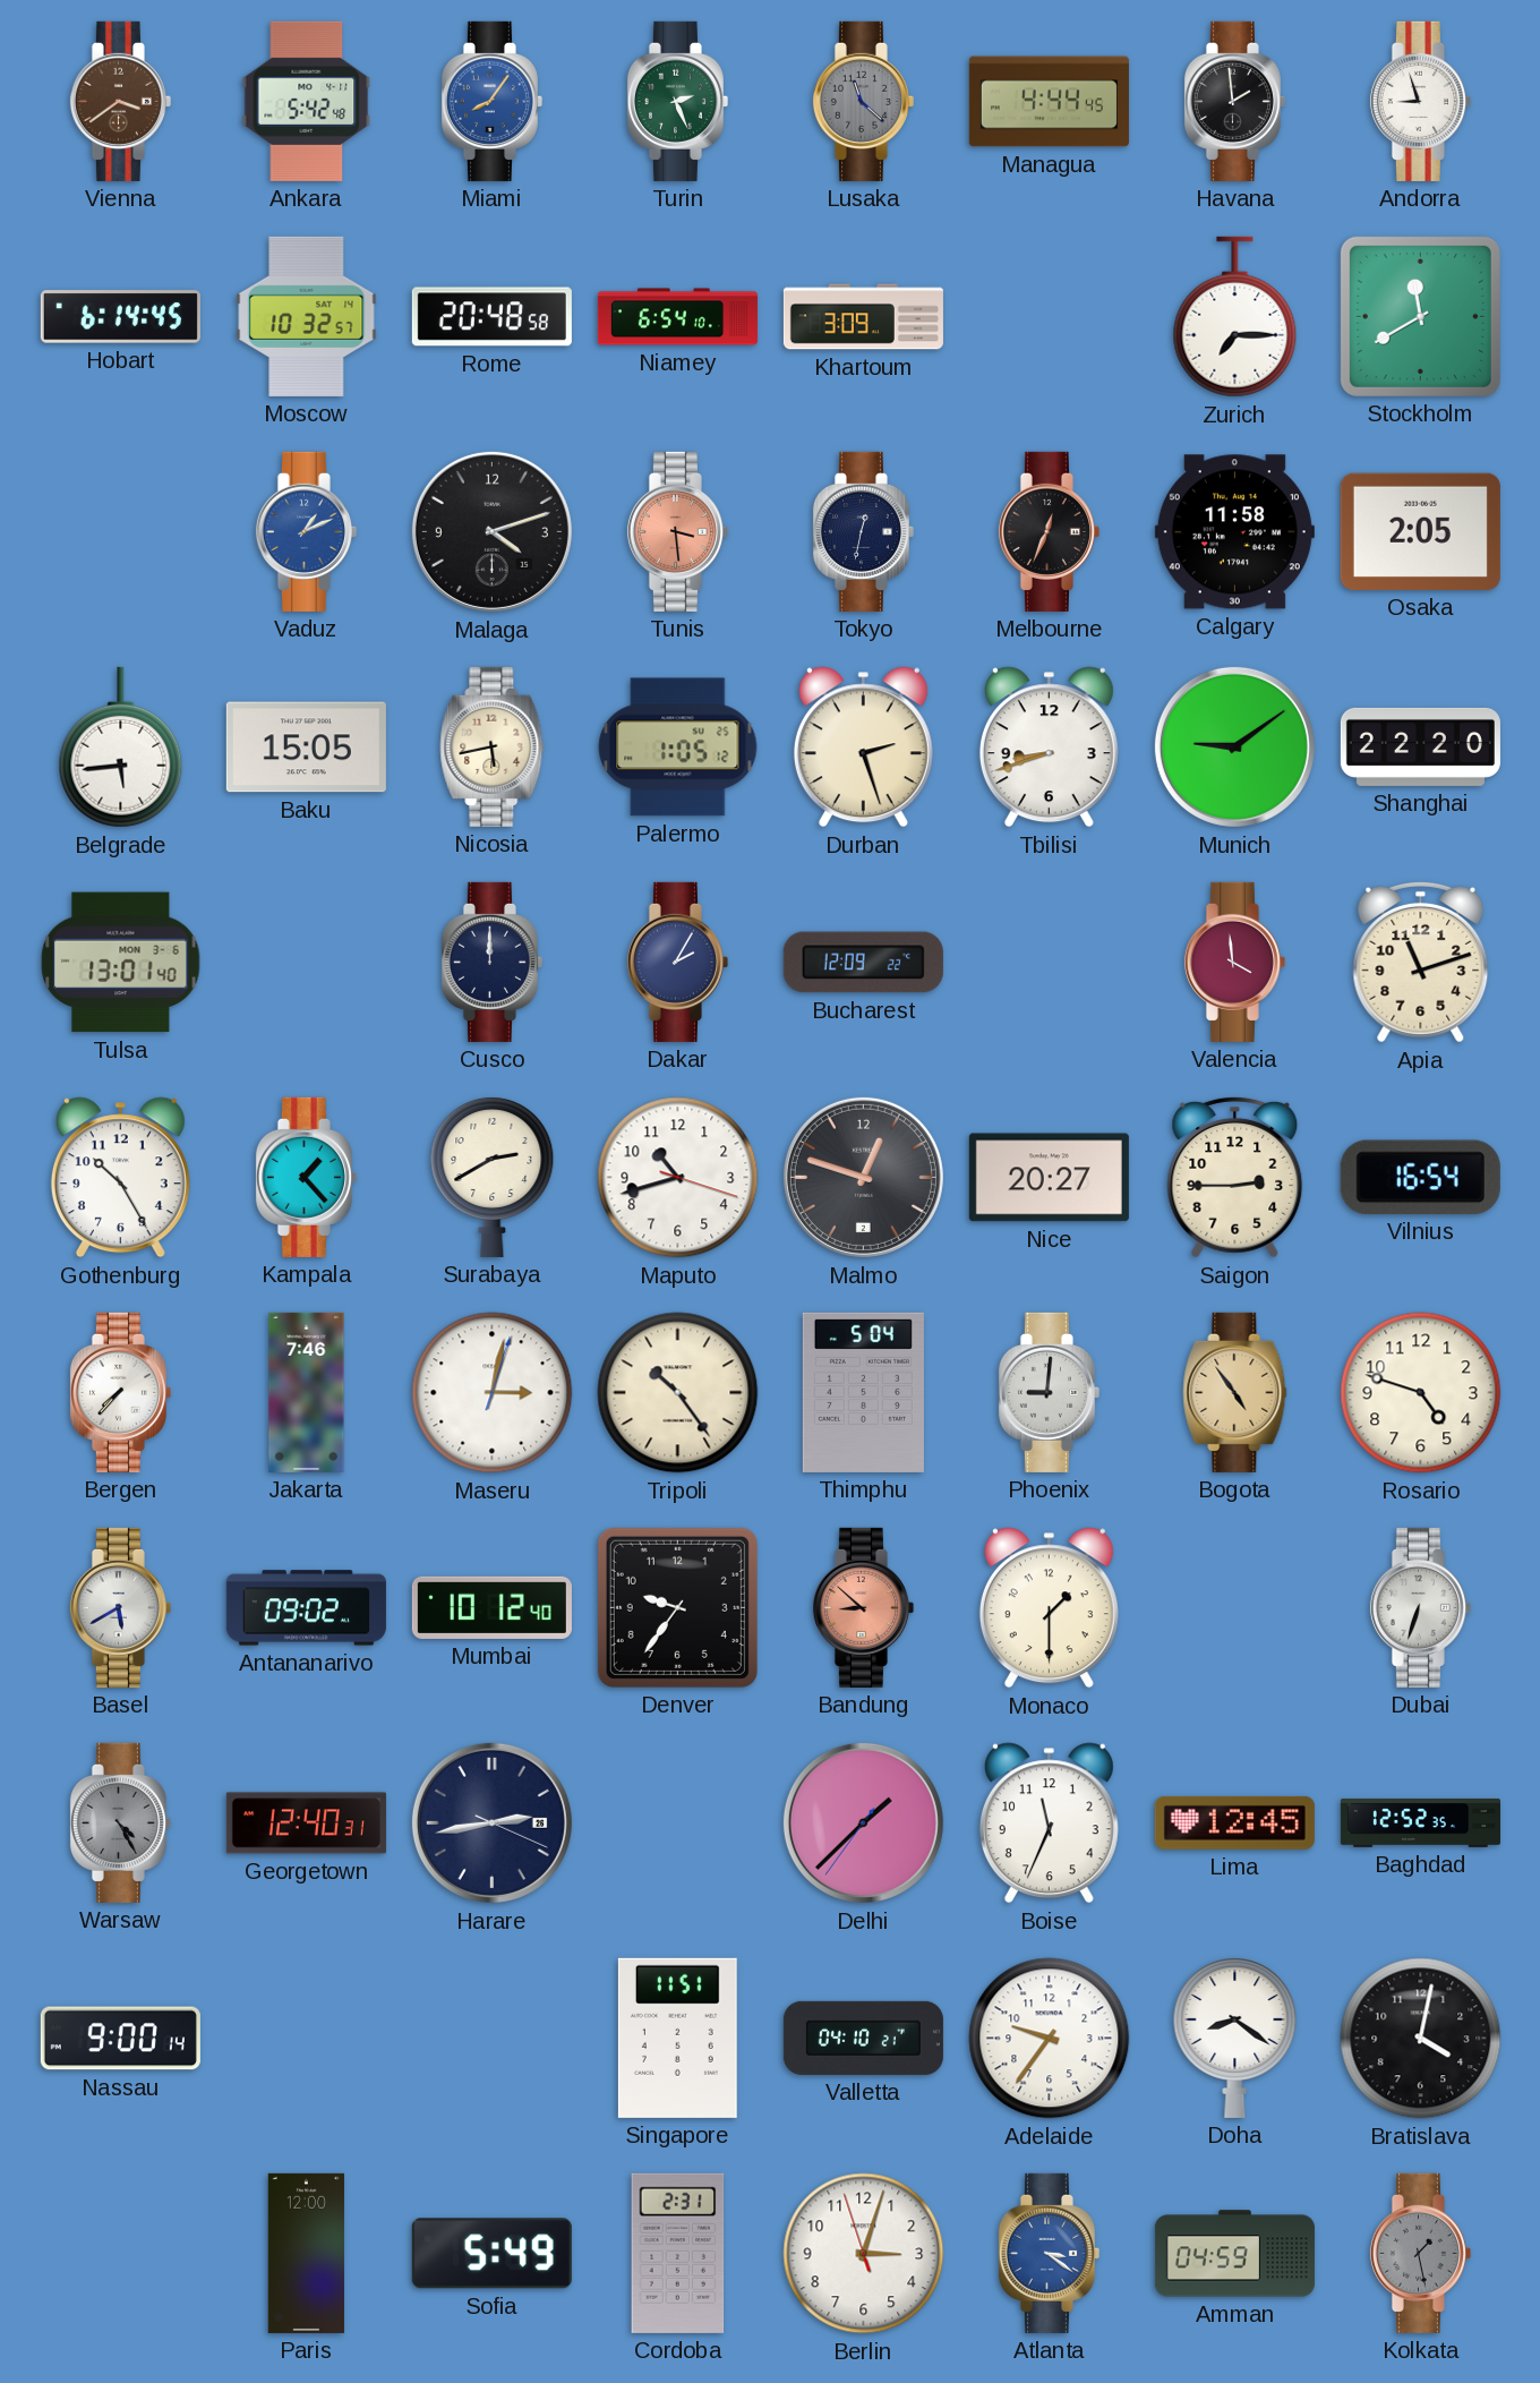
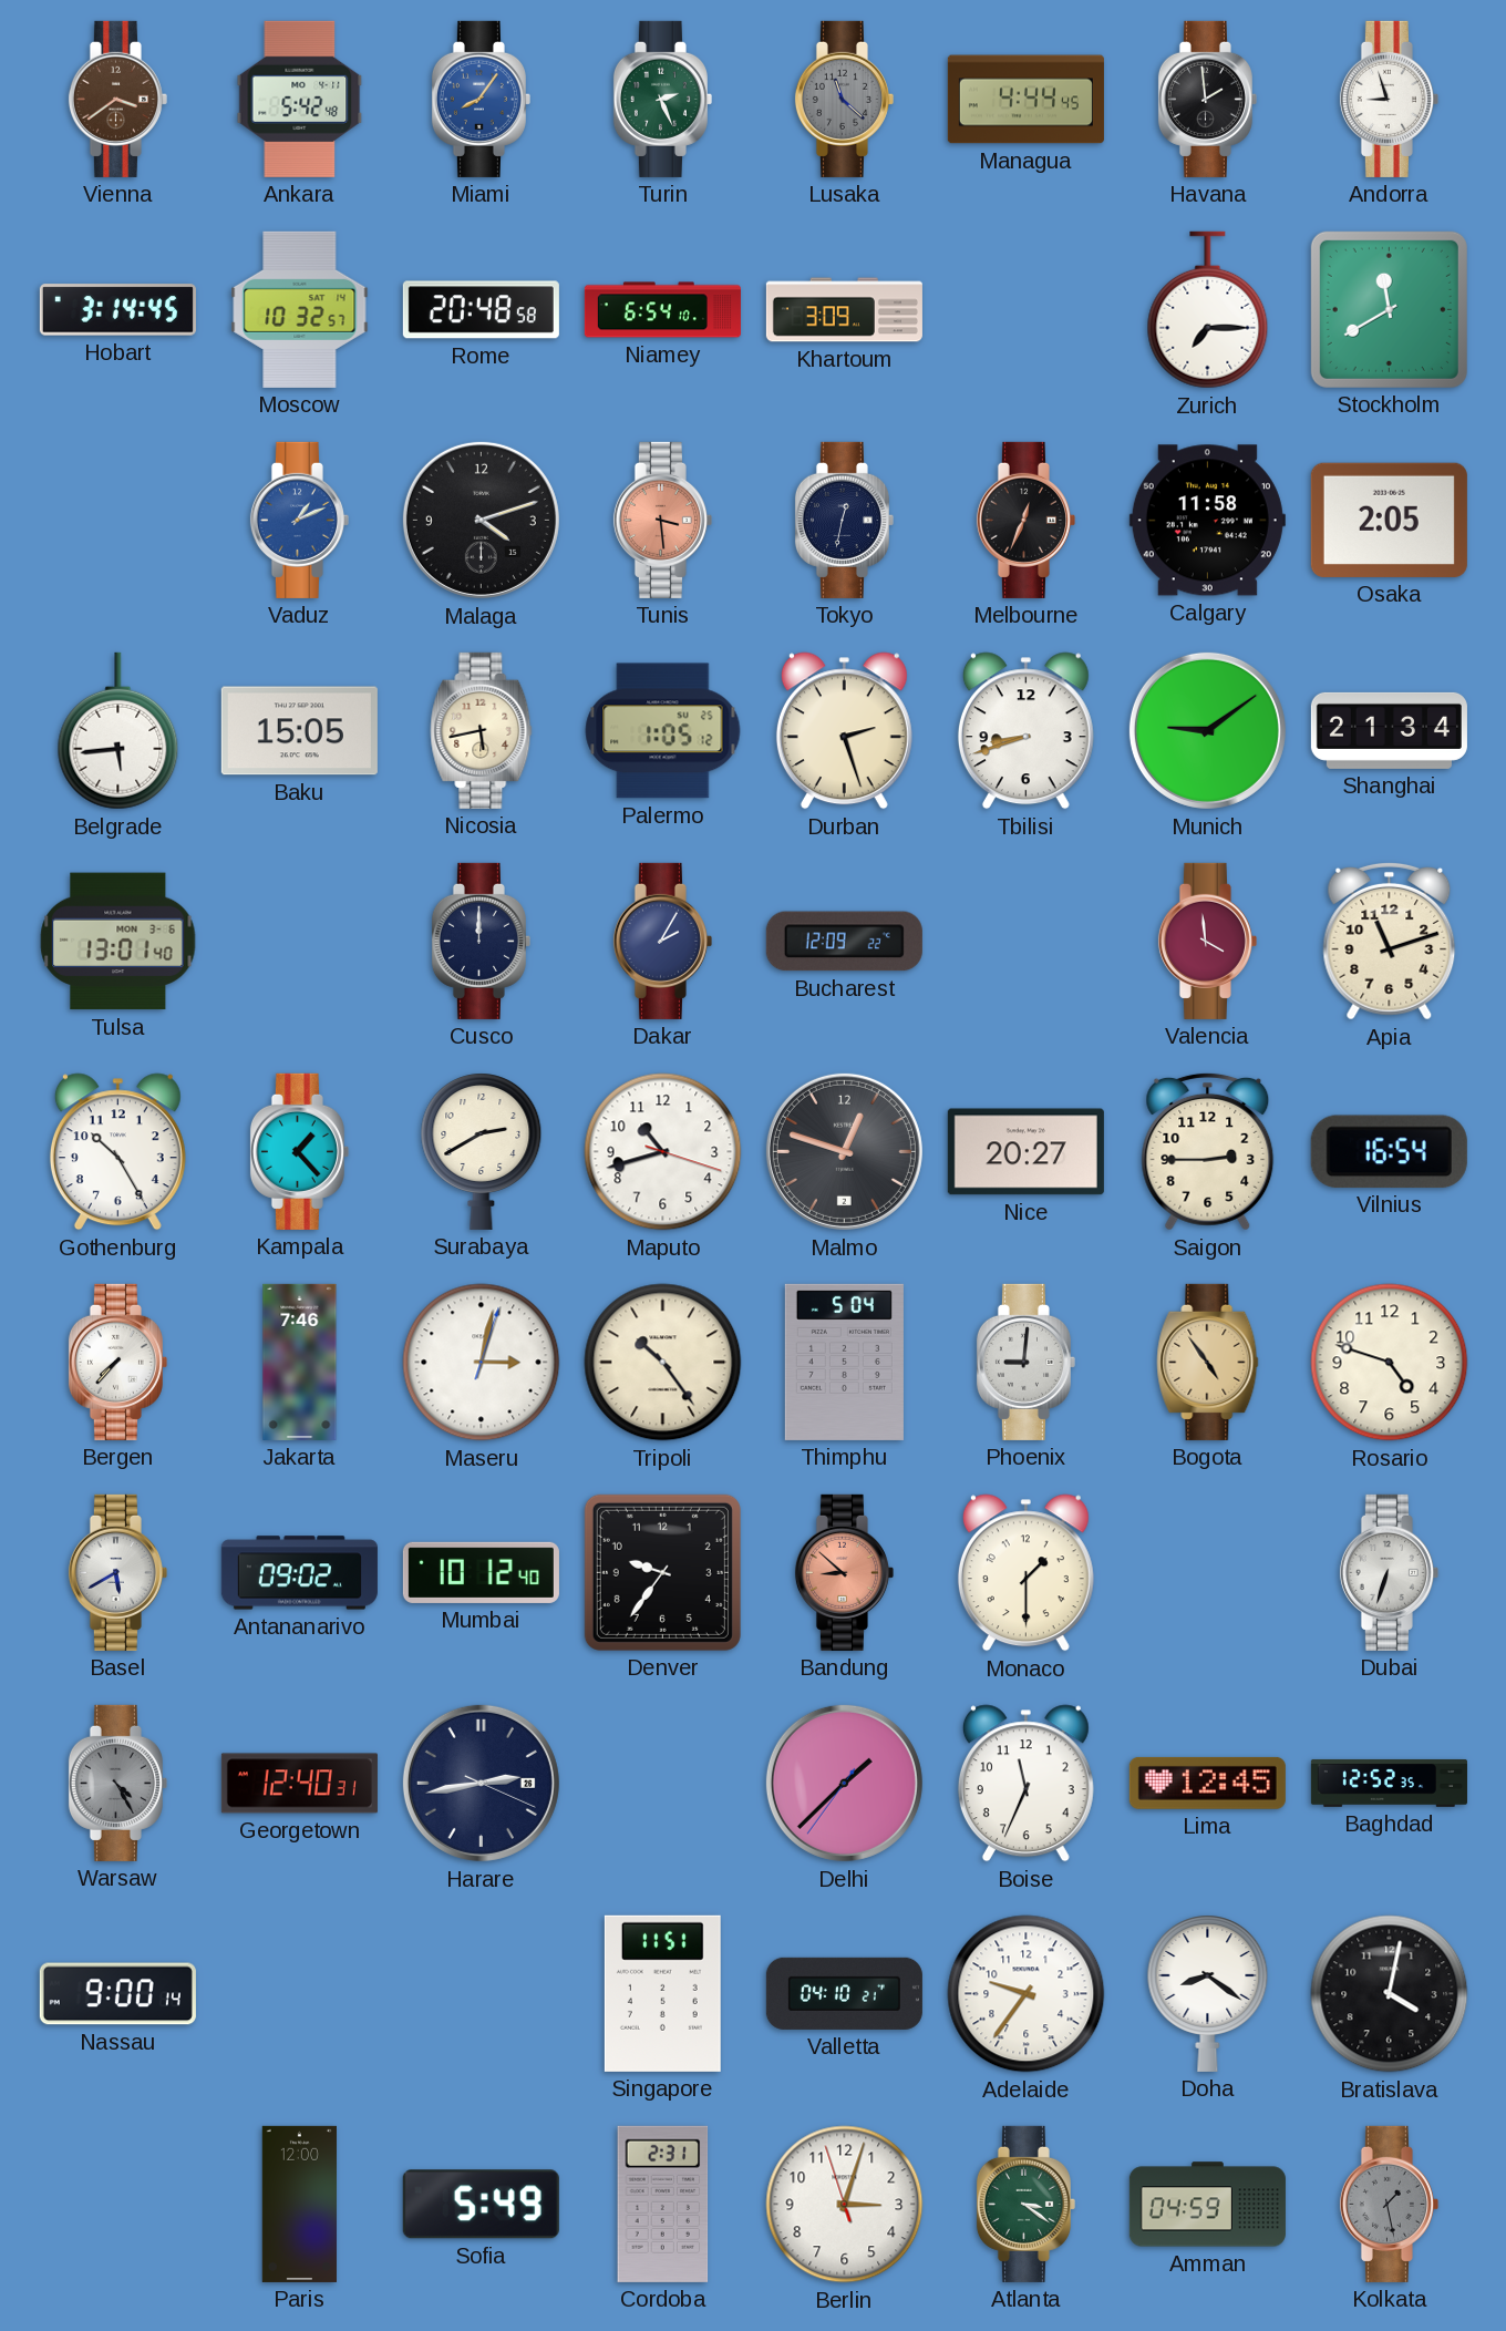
Hobart: 6:14 -> 3:14
Shanghai: 22:20 -> 21:34
Atlanta dial: blue -> green
